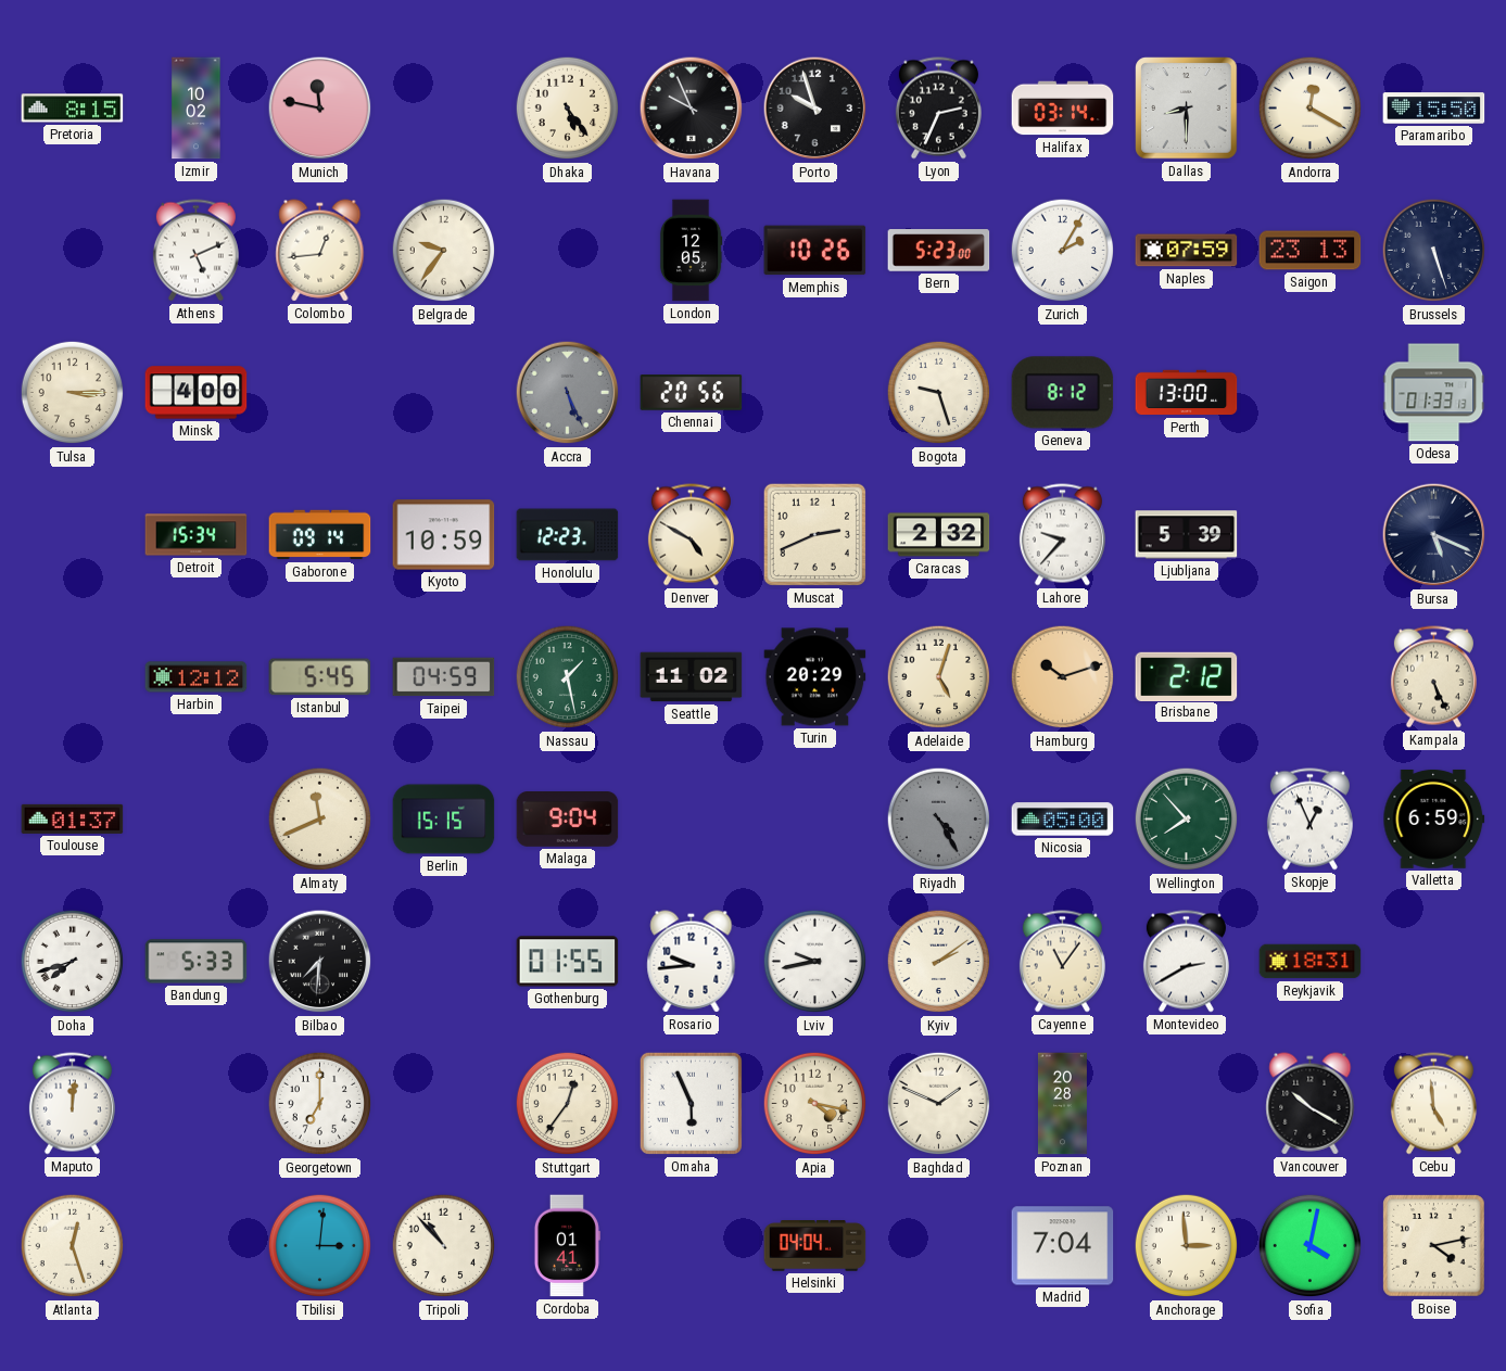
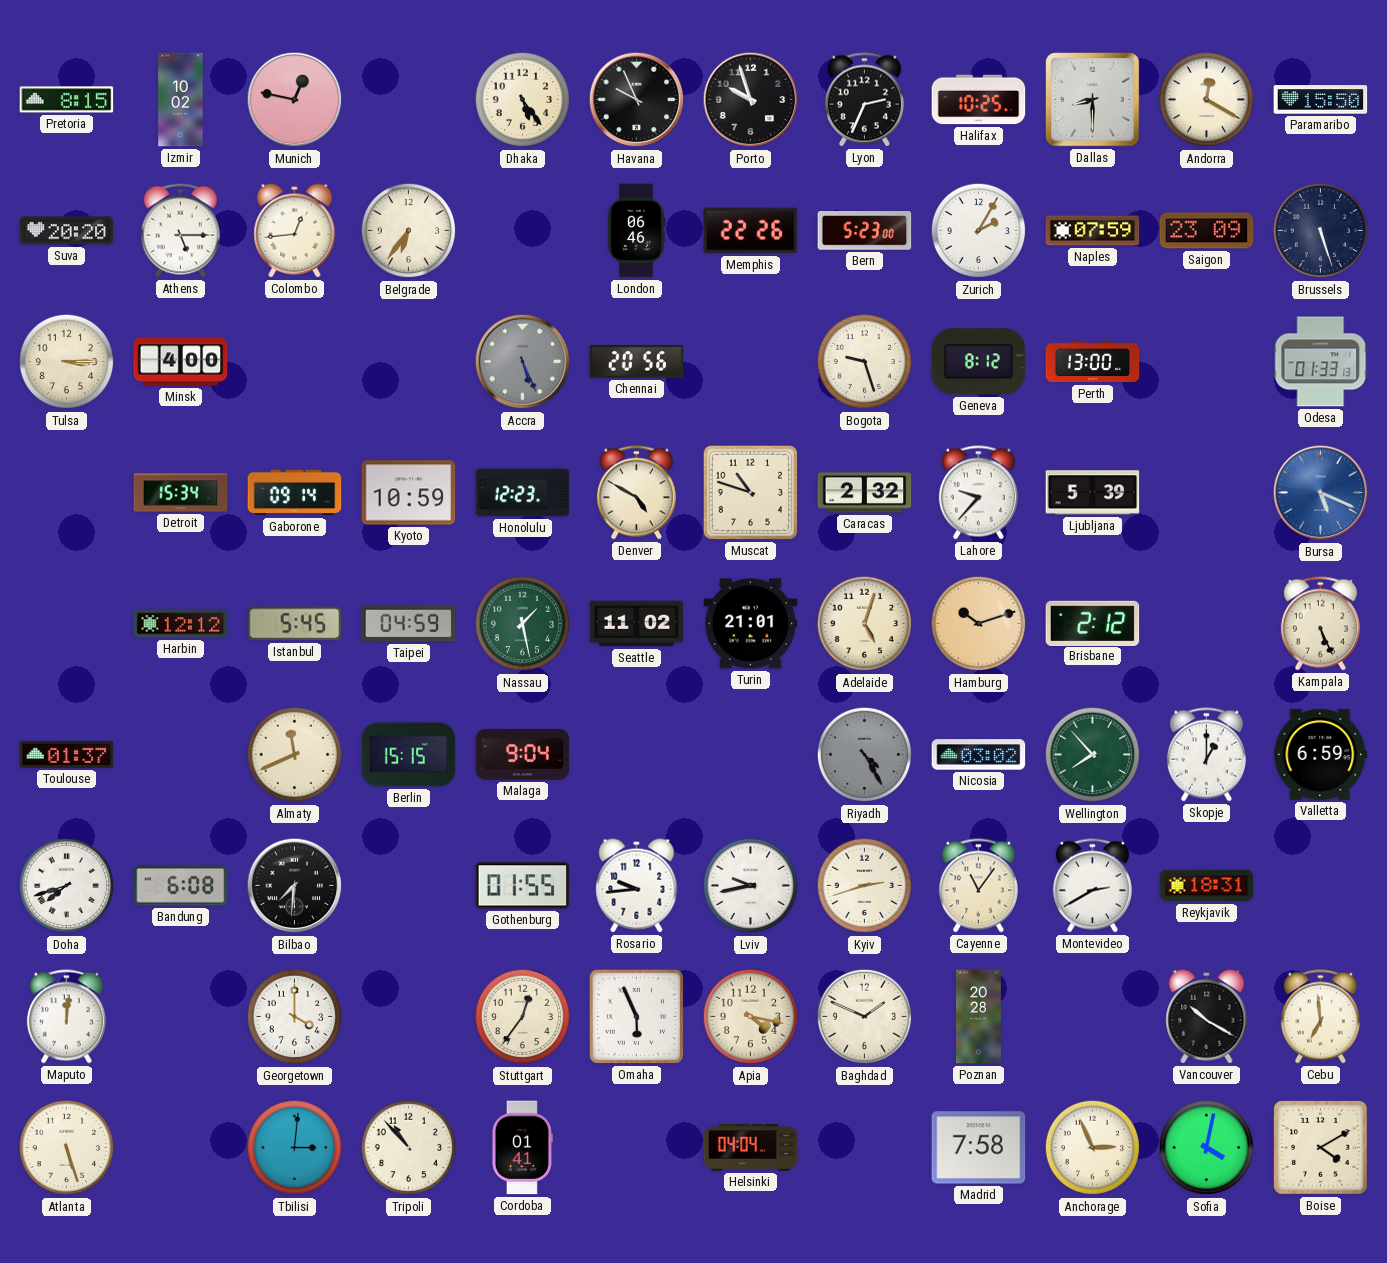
Munich: 11:47 -> 12:47
Halifax: 03:14 -> 10:25
Suva: none -> 20:20
Athens: 5:11 -> 5:15
Belgrade: 9:36 -> 6:36
London: 12:05 -> 06:46
Memphis: 10:26 -> 22:26
Saigon: 23:13 -> 23:09
Muscat: 2:41 -> 10:48
Bursa dial: navy -> blue
Turin: 20:29 -> 21:01
Nicosia: 05:00 -> 03:02
Skopje: 12:56 -> 1:00
Bandung: 5:33 -> 6:08
Kyiv: 2:09 -> 2:42
Georgetown: 7:00 -> 4:00
Cebu: 4:59 -> 6:59
Atlanta: 12:27 -> 5:27
Madrid: 7:04 -> 7:58
Anchorage: 2:59 -> 2:56
Boise: 4:13 -> 4:10
